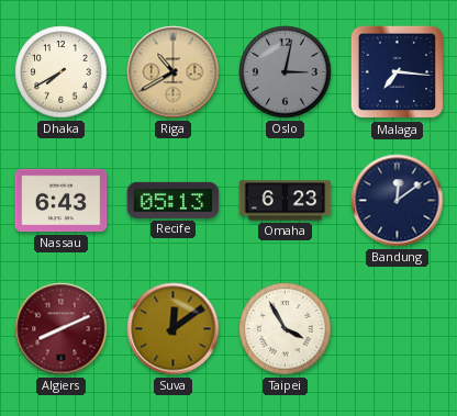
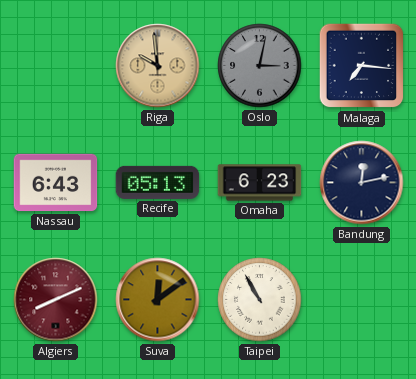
Dhaka: 7:40 -> none
Riga: 10:40 -> 9:59
Bandung: 12:09 -> 12:13
Taipei: 3:55 -> 10:55
